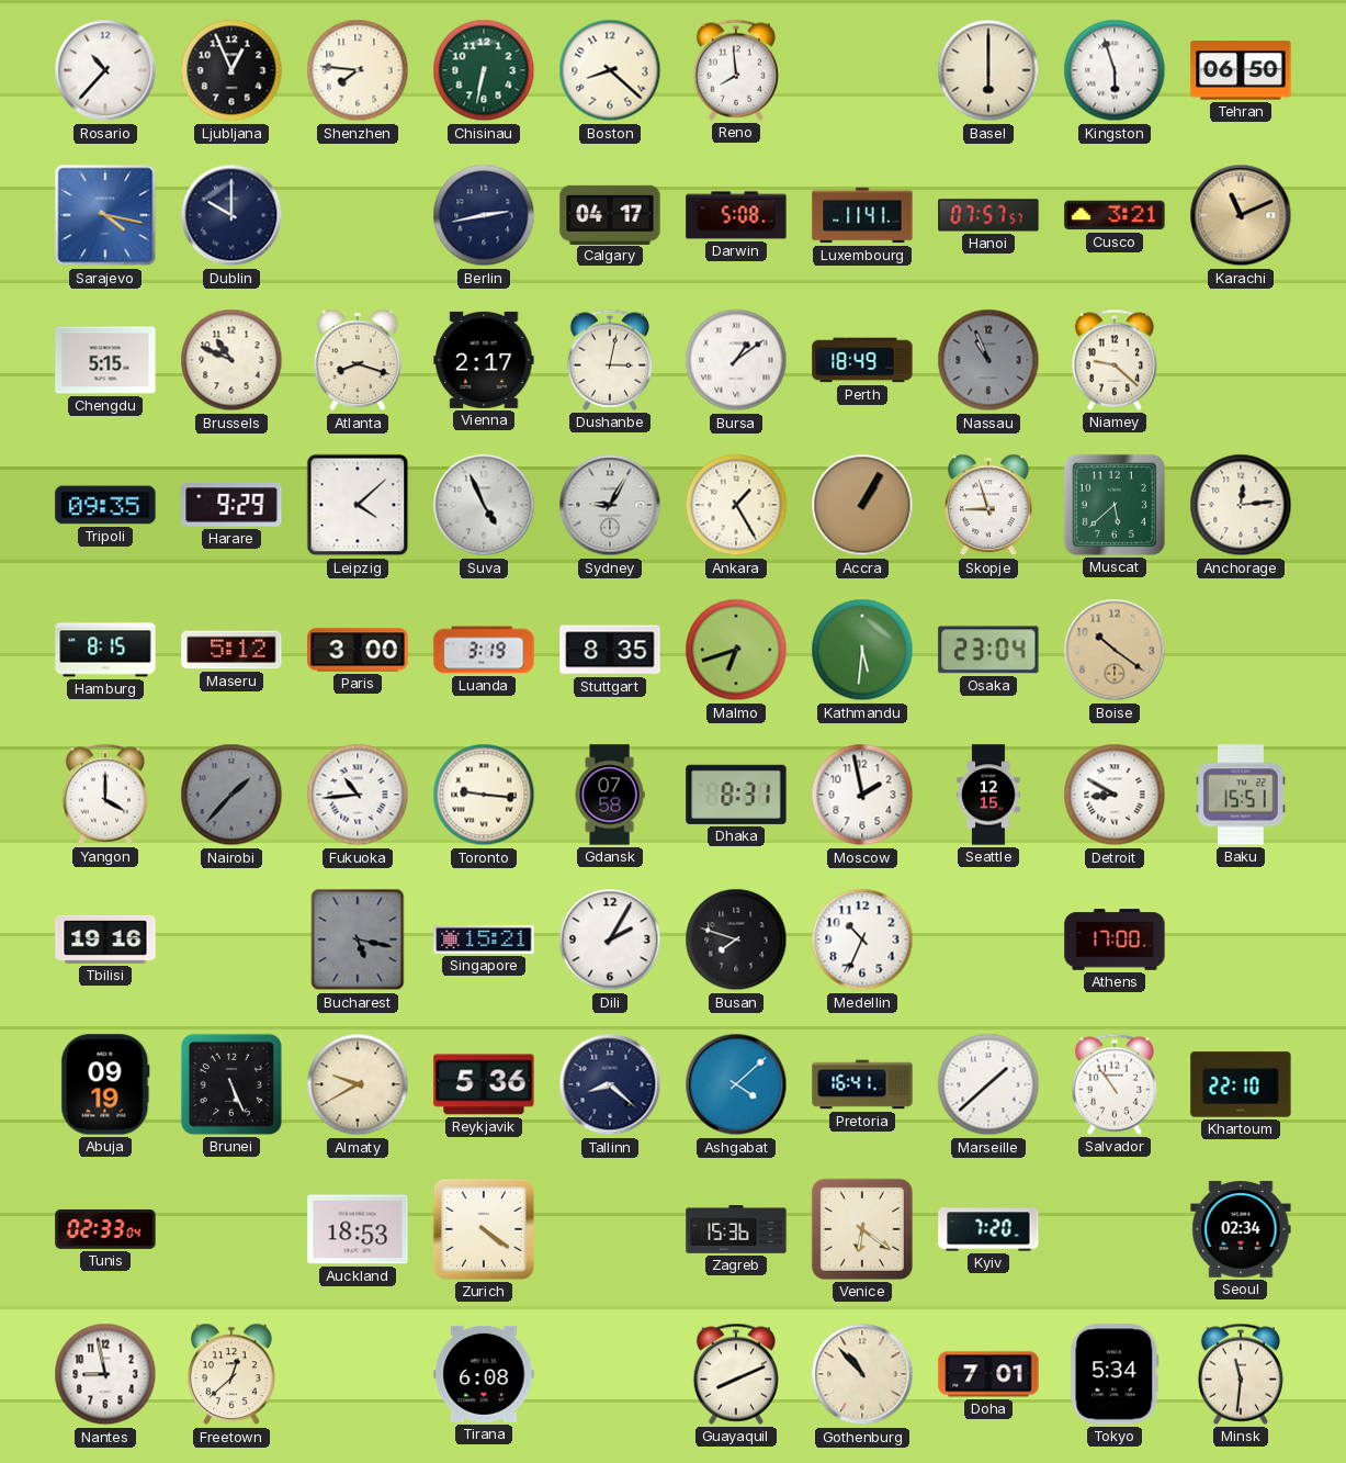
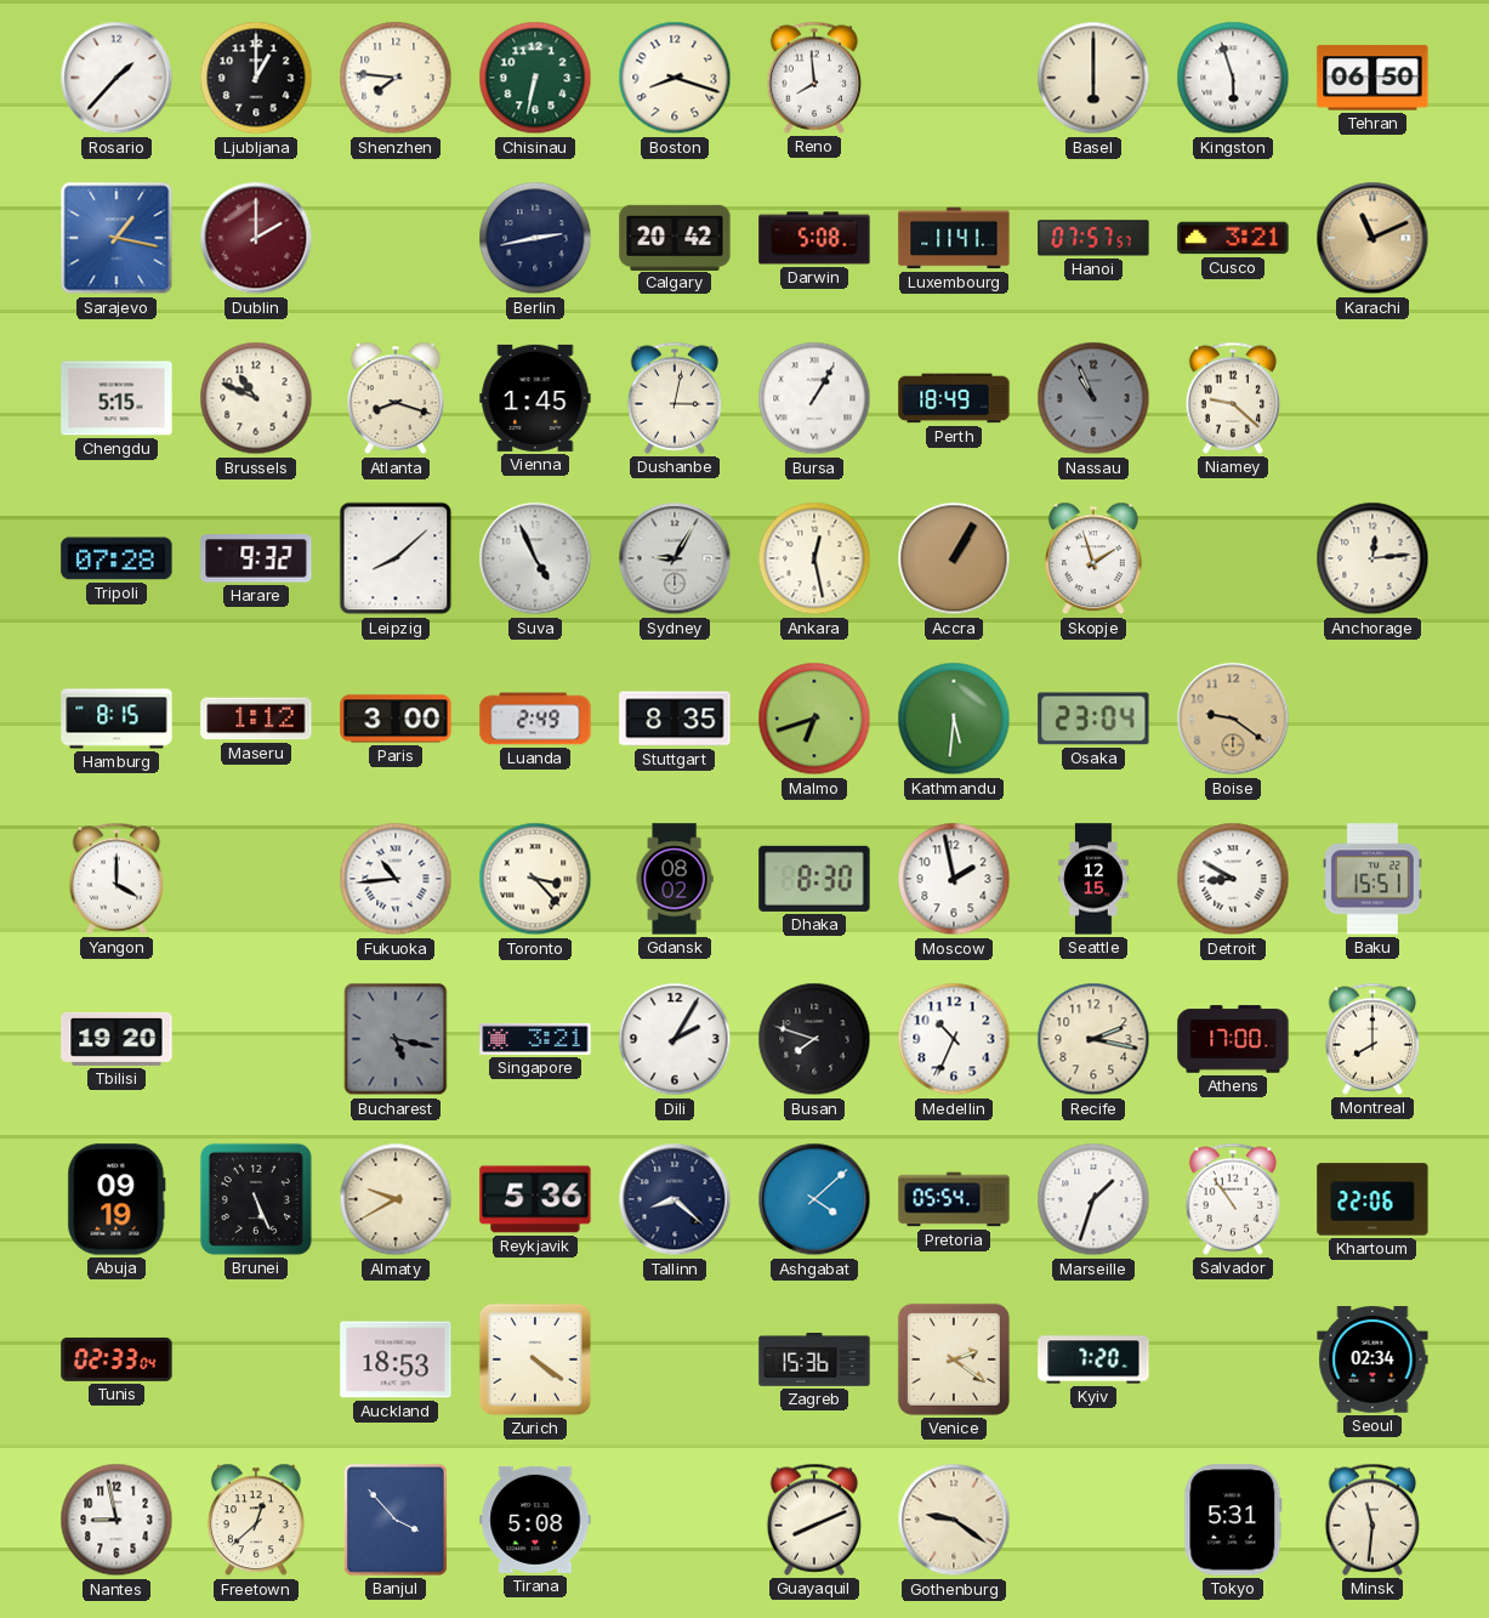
Rosario: 10:37 -> 1:37
Ljubljana: 12:56 -> 1:00
Boston: 8:22 -> 8:18
Sarajevo: 4:17 -> 1:17
Dublin: 10:00 -> 2:00
Dublin dial: navy -> burgundy
Calgary: 04:17 -> 20:42
Vienna: 2:17 -> 1:45
Bursa: 1:09 -> 1:05
Tripoli: 09:35 -> 07:28
Harare: 9:29 -> 9:32
Leipzig: 4:08 -> 8:08
Ankara: 1:25 -> 12:28
Skopje: 8:57 -> 1:57
Muscat: 5:38 -> none
Maseru: 5:12 -> 1:12
Luanda: 3:19 -> 2:49
Boise: 10:21 -> 9:21
Nairobi: 1:37 -> none
Toronto: 9:16 -> 3:23
Gdansk: 07:58 -> 08:02
Dhaka: 8:31 -> 8:30
Tbilisi: 19:16 -> 19:20
Singapore: 15:21 -> 3:21
Recife: none -> 2:17
Montreal: none -> 8:00
Pretoria: 16:41 -> 05:54
Marseille: 1:38 -> 1:33
Khartoum: 22:10 -> 22:06
Venice: 6:21 -> 2:21
Banjul: none -> 3:53
Tirana: 6:08 -> 5:08
Gothenburg: 10:53 -> 9:21
Doha: 7:01 -> none
Tokyo: 5:34 -> 5:31
